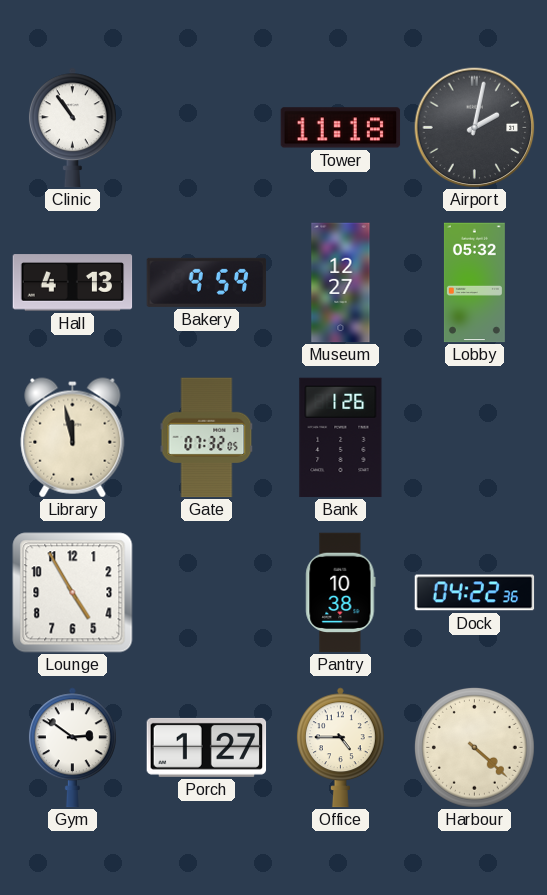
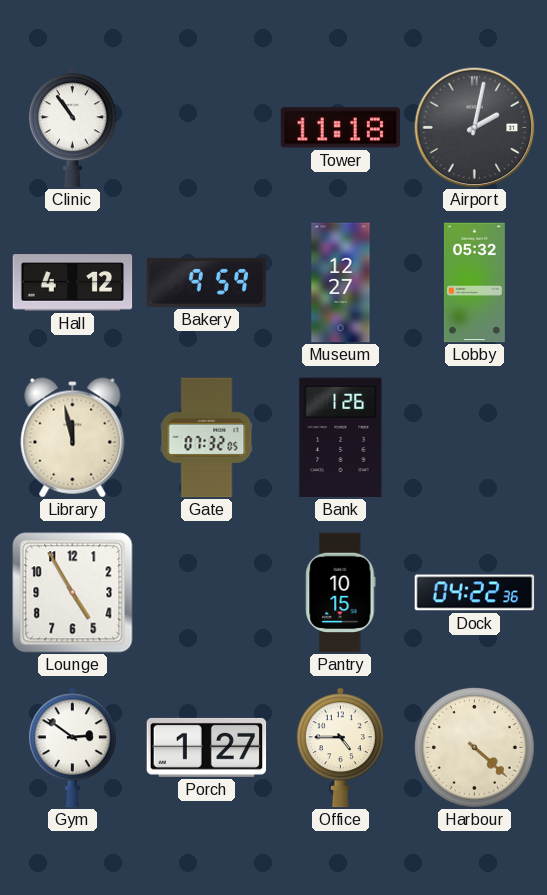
Hall: 4:13 -> 4:12
Pantry: 10:38 -> 10:15
